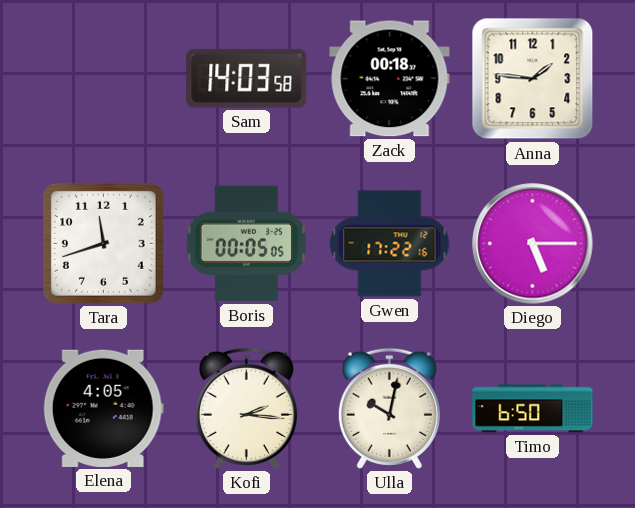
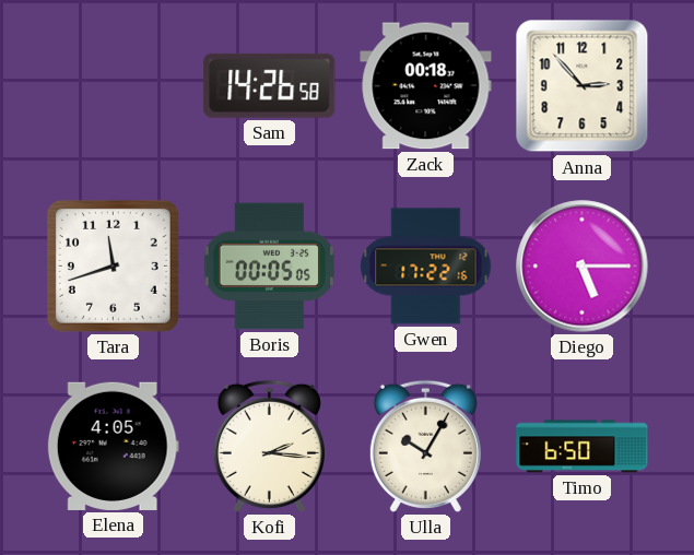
Sam: 14:03 -> 14:26
Anna: 1:46 -> 2:53
Ulla: 10:02 -> 10:05
